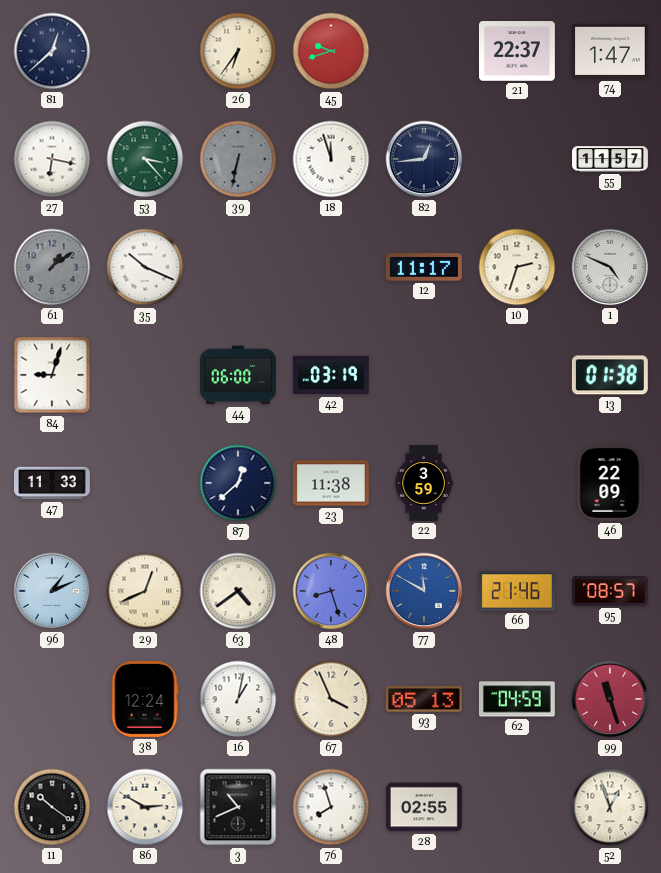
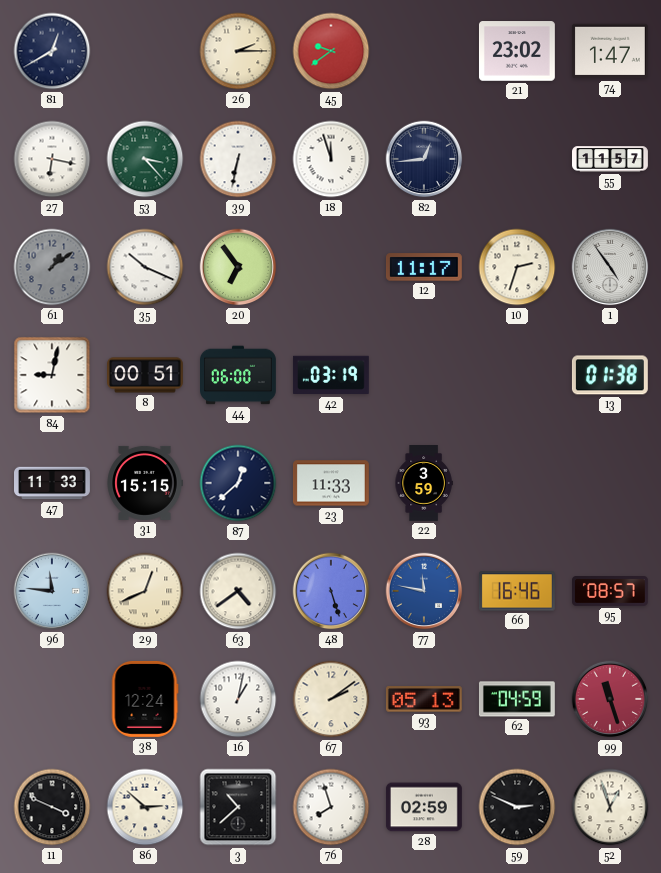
81: 12:38 -> 12:40
26: 6:36 -> 2:15
45: 9:42 -> 9:39
21: 22:37 -> 23:02
39 dial: grey -> white
20: none -> 6:54
1: 4:49 -> 4:54
84: 9:03 -> 9:02
8: none -> 00:51
31: none -> 15:15
23: 11:38 -> 11:33
46: 22:09 -> none
96: 1:11 -> 11:46
48: 8:27 -> 5:27
77: 11:50 -> 11:47
66: 21:46 -> 16:46
67: 3:56 -> 2:09
11: 10:21 -> 3:49
86: 2:50 -> 2:52
3: 10:41 -> 10:38
28: 02:55 -> 02:59
59: none -> 2:49
